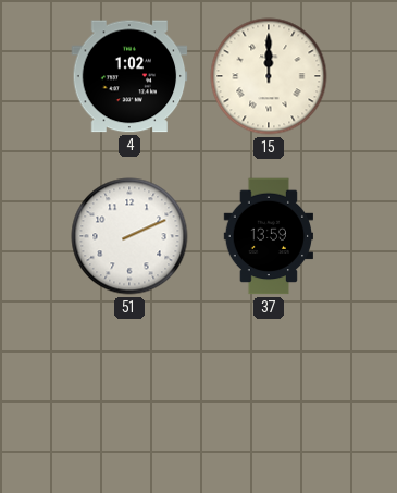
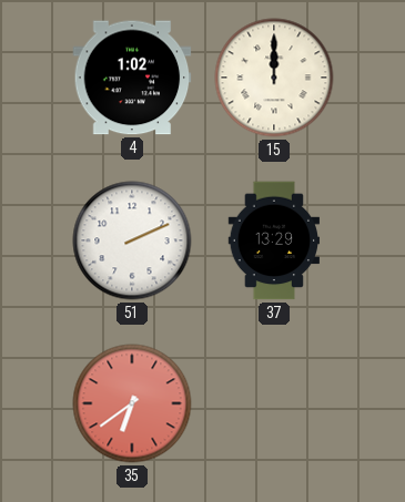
37: 13:59 -> 13:29
35: none -> 6:39
